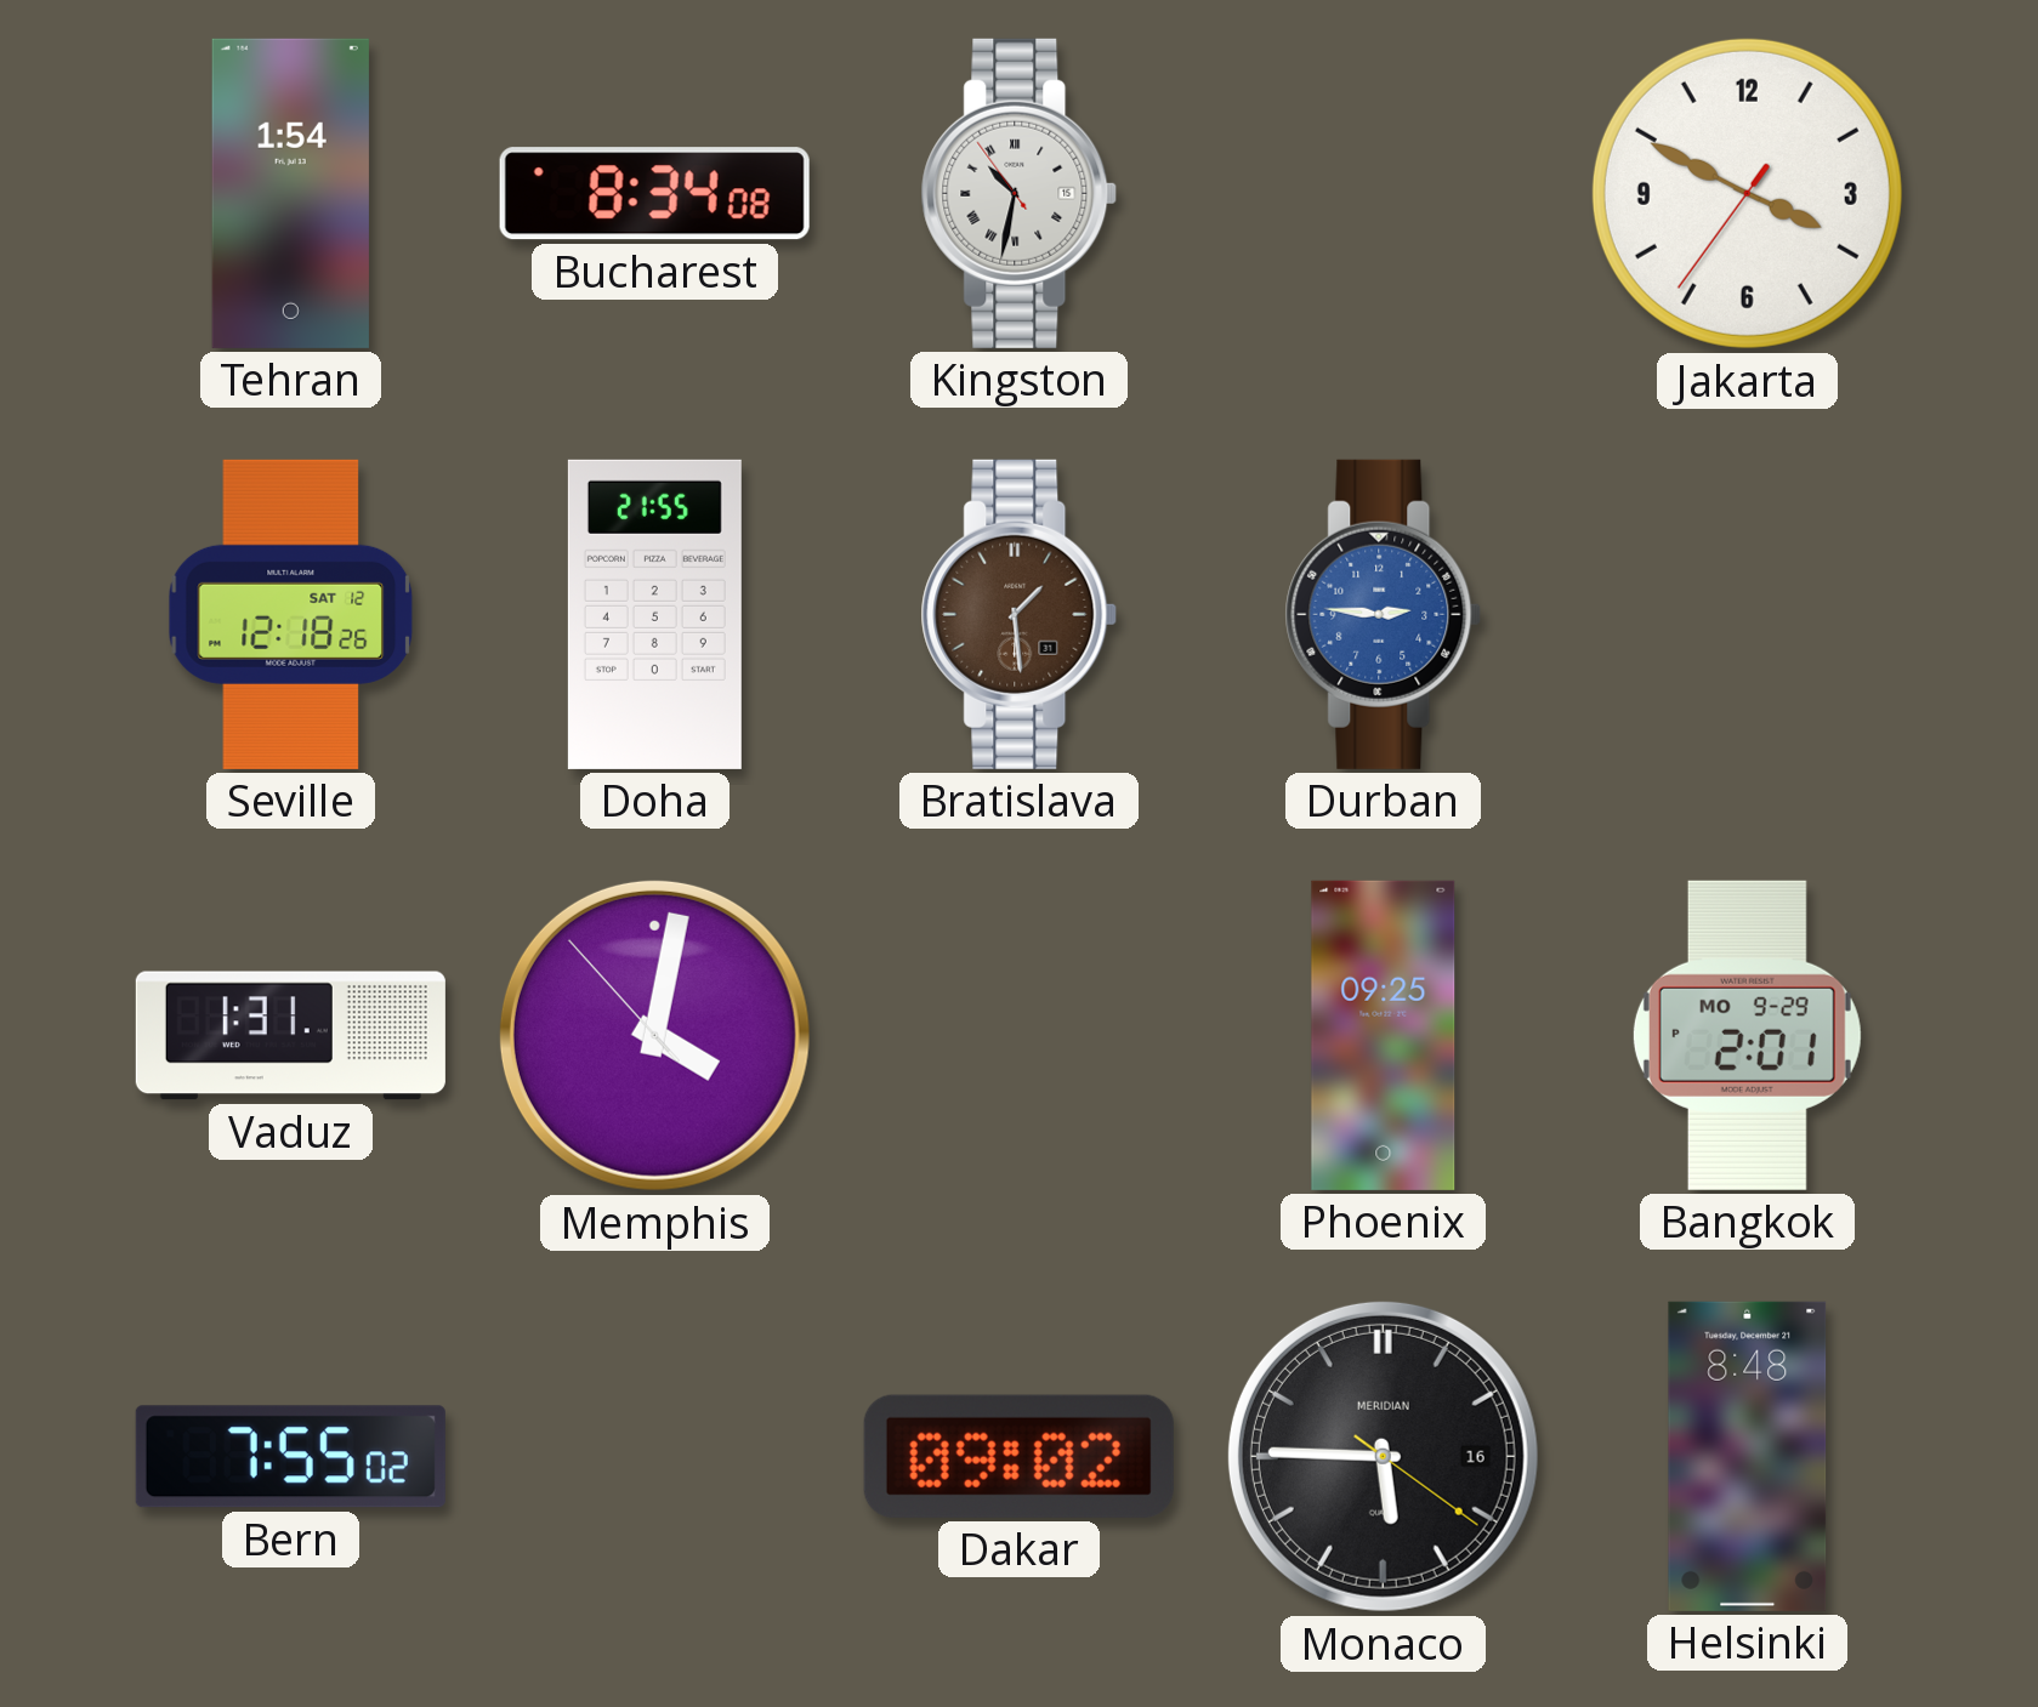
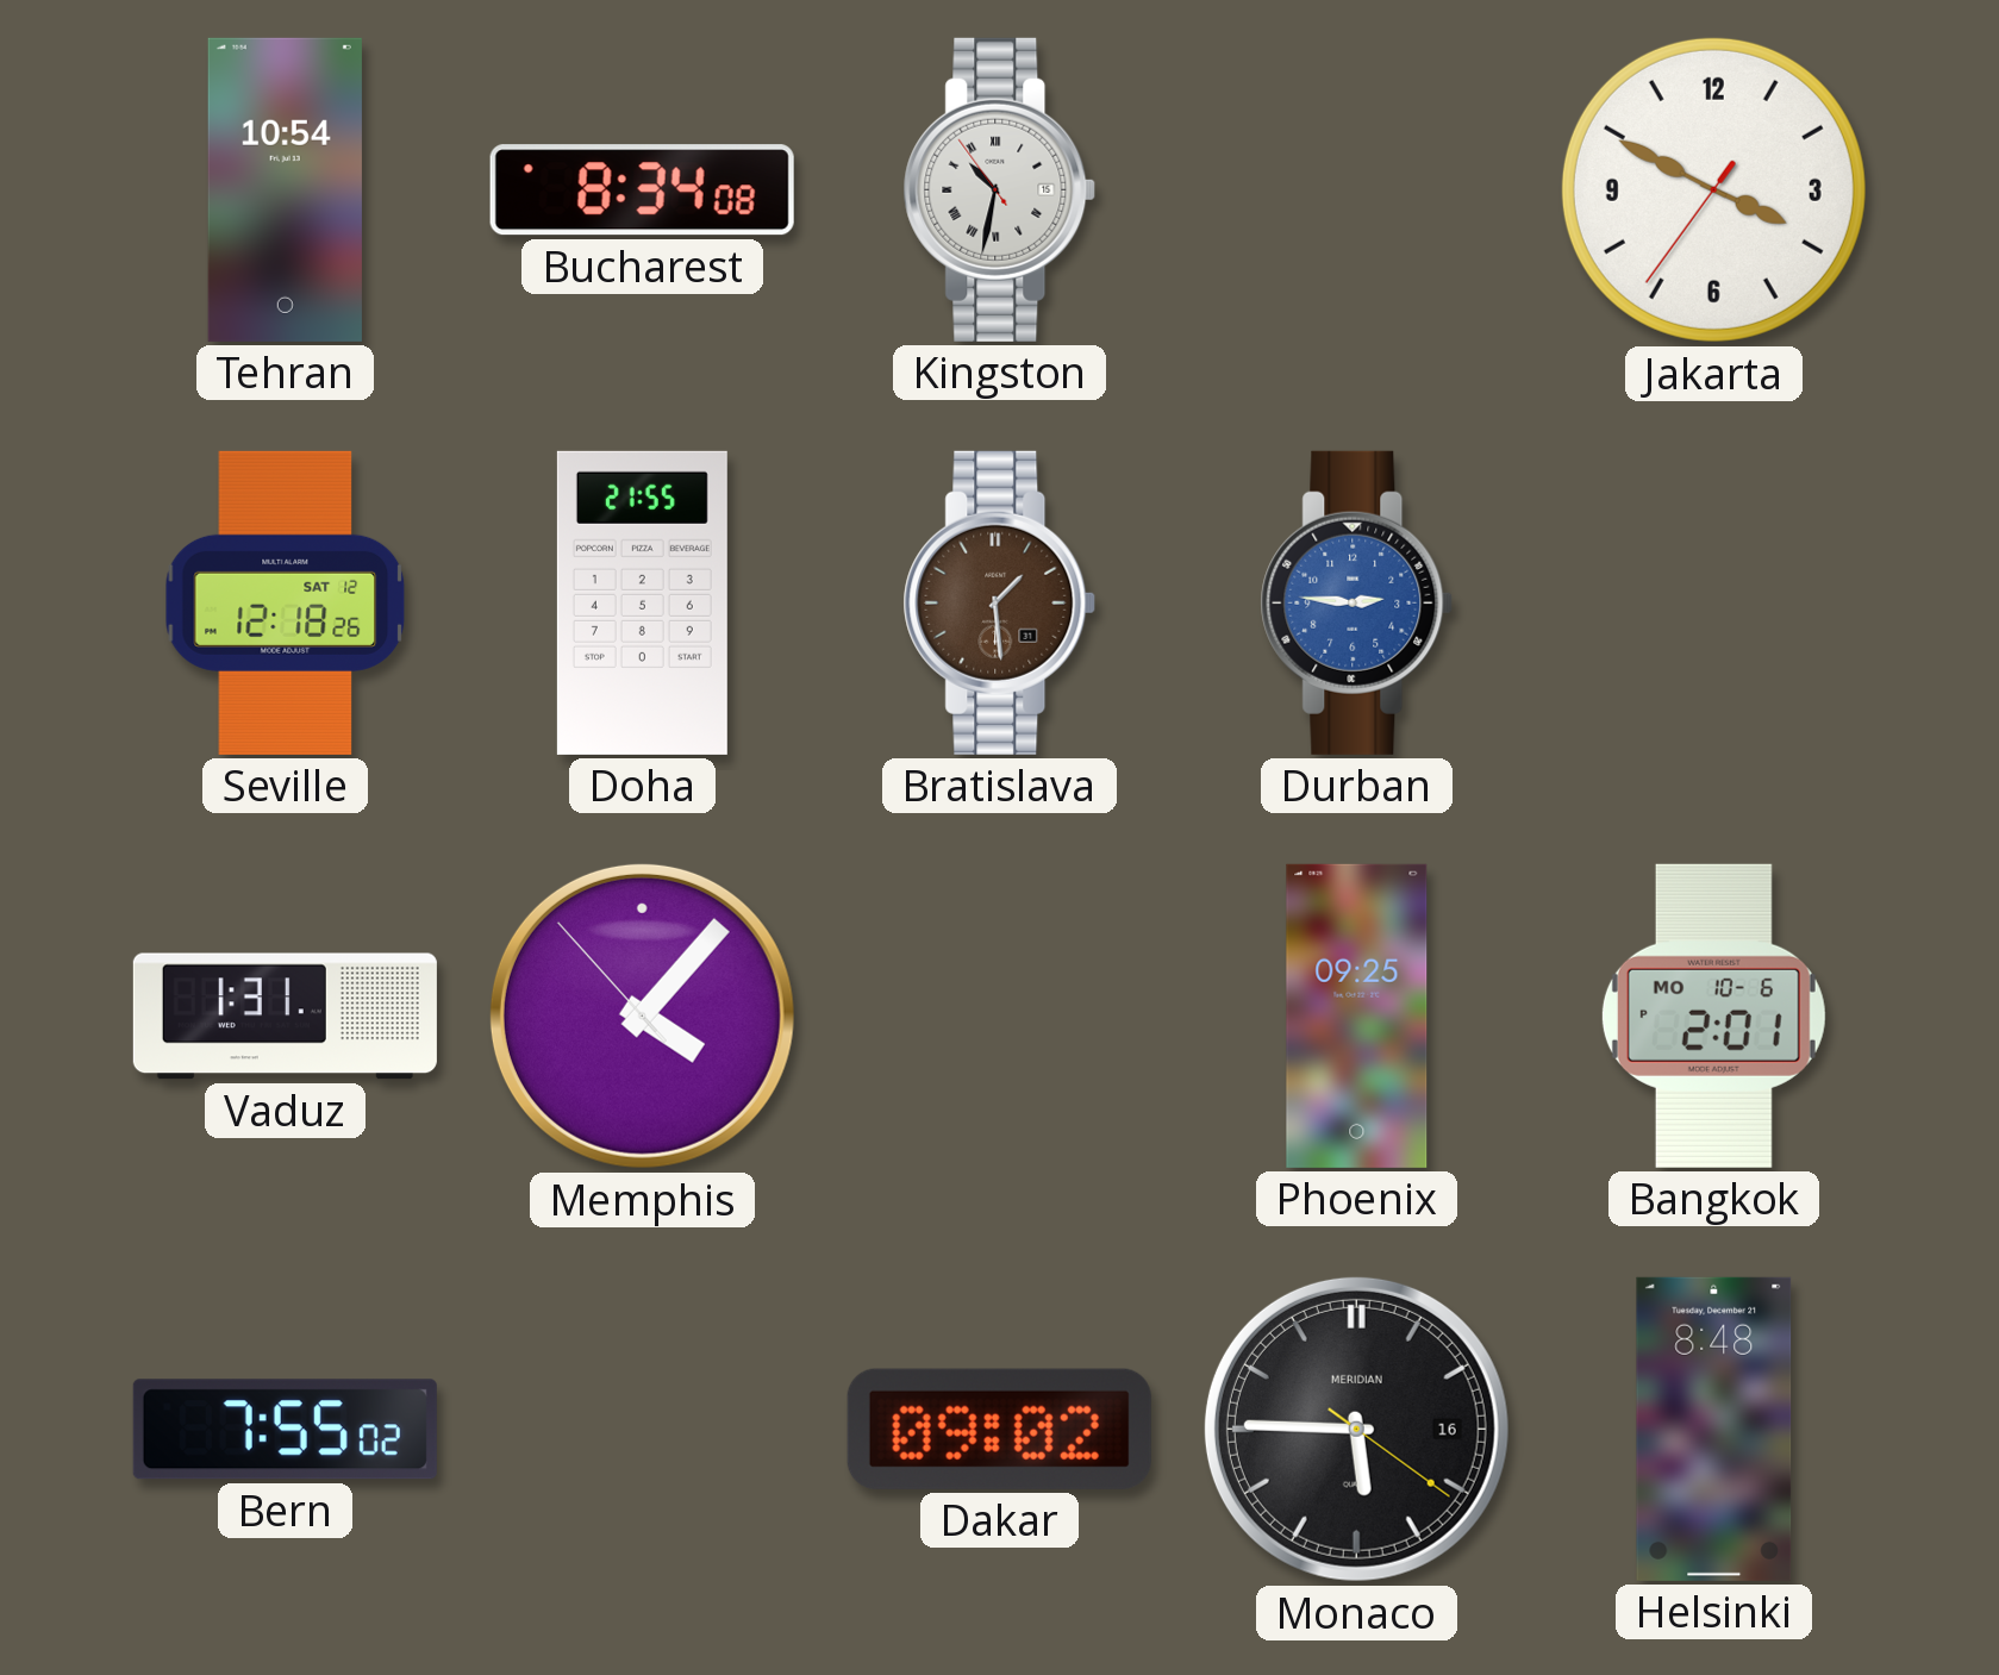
Tehran: 1:54 -> 10:54
Memphis: 4:01 -> 4:06
Bangkok date: MO 9-29 -> MO 10-6
